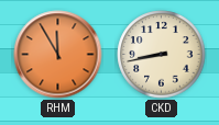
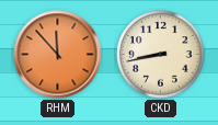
RHM: 11:55 -> 11:53
